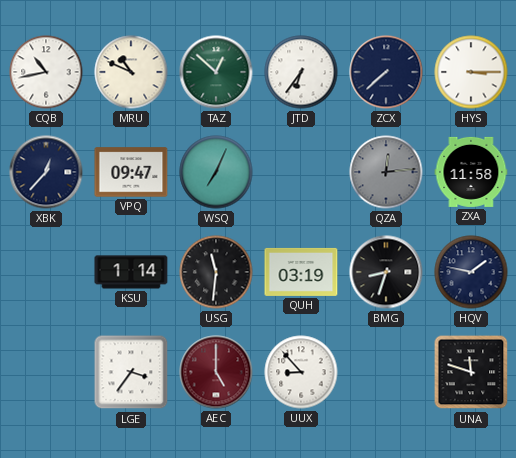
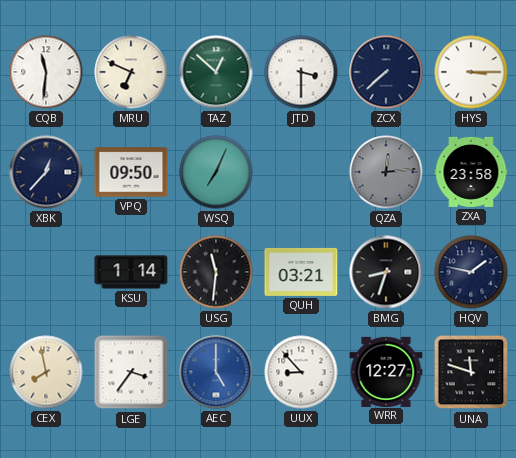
CQB: 10:43 -> 11:31
MRU: 10:49 -> 6:49
JTD: 6:36 -> 3:30
VPQ: 09:47 -> 09:50
ZXA: 11:58 -> 23:58
QUH: 03:19 -> 03:21
CEX: none -> 7:58
AEC dial: burgundy -> blue
WRR: none -> 12:27
